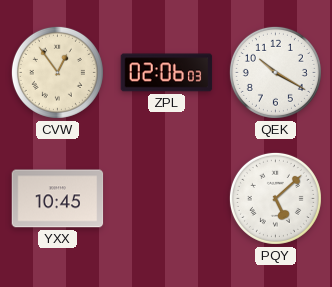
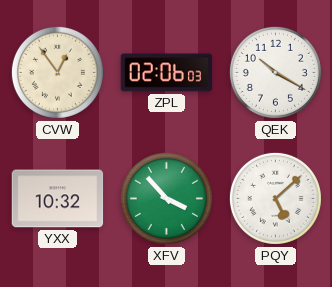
YXX: 10:45 -> 10:32
XFV: none -> 3:53
